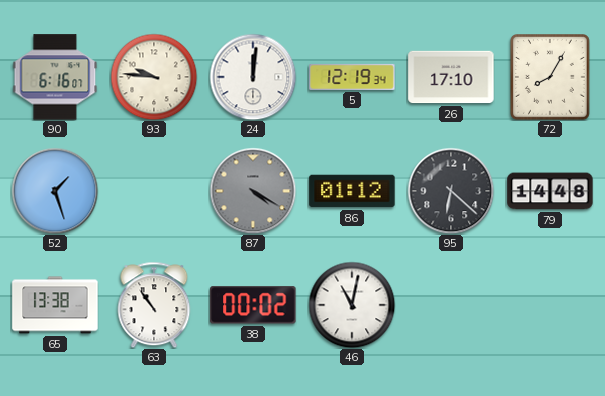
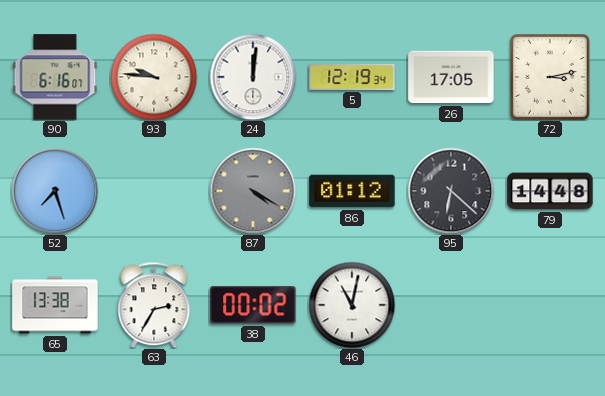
26: 17:10 -> 17:05
72: 8:05 -> 3:13
52: 1:27 -> 7:27
63: 10:54 -> 2:35
